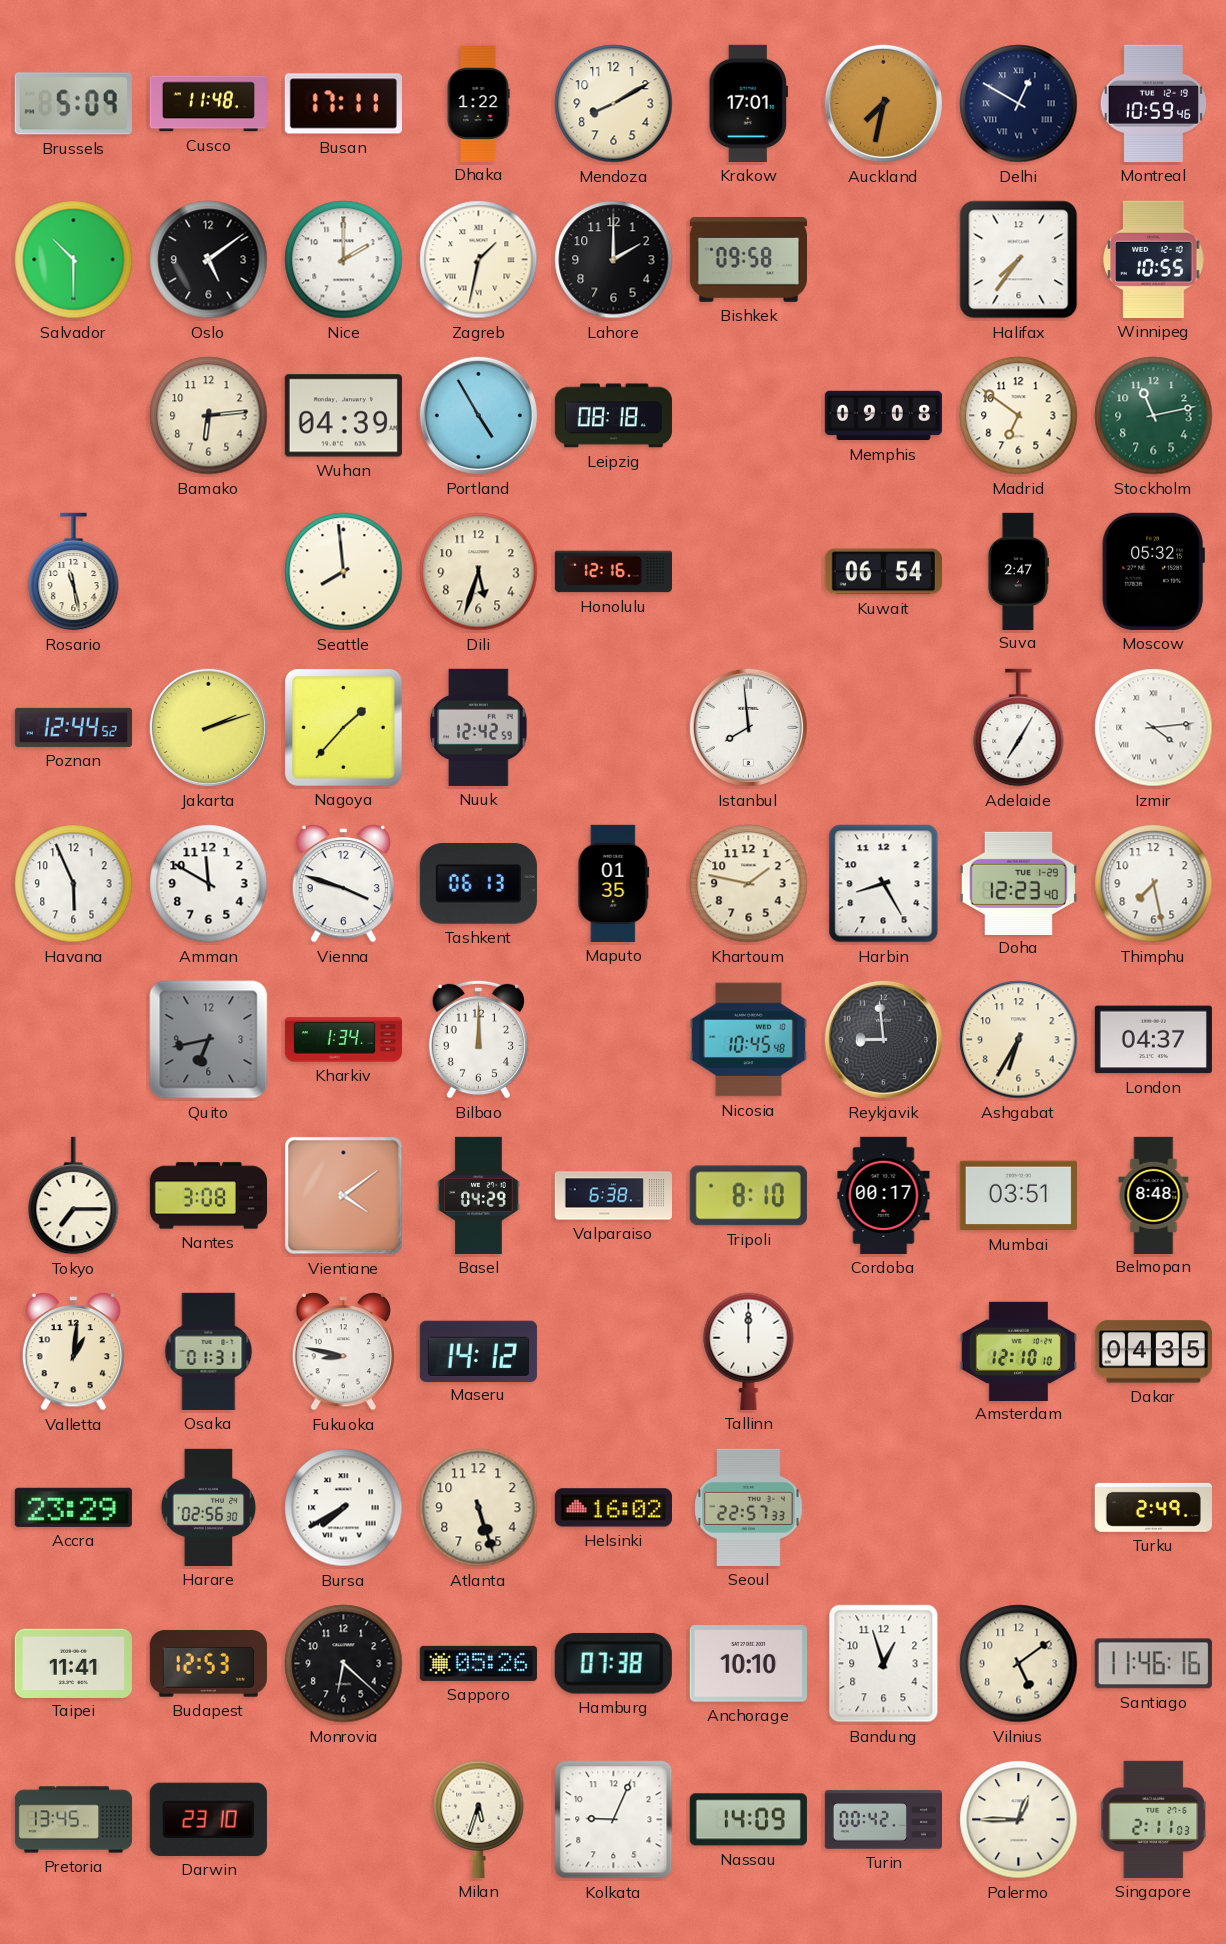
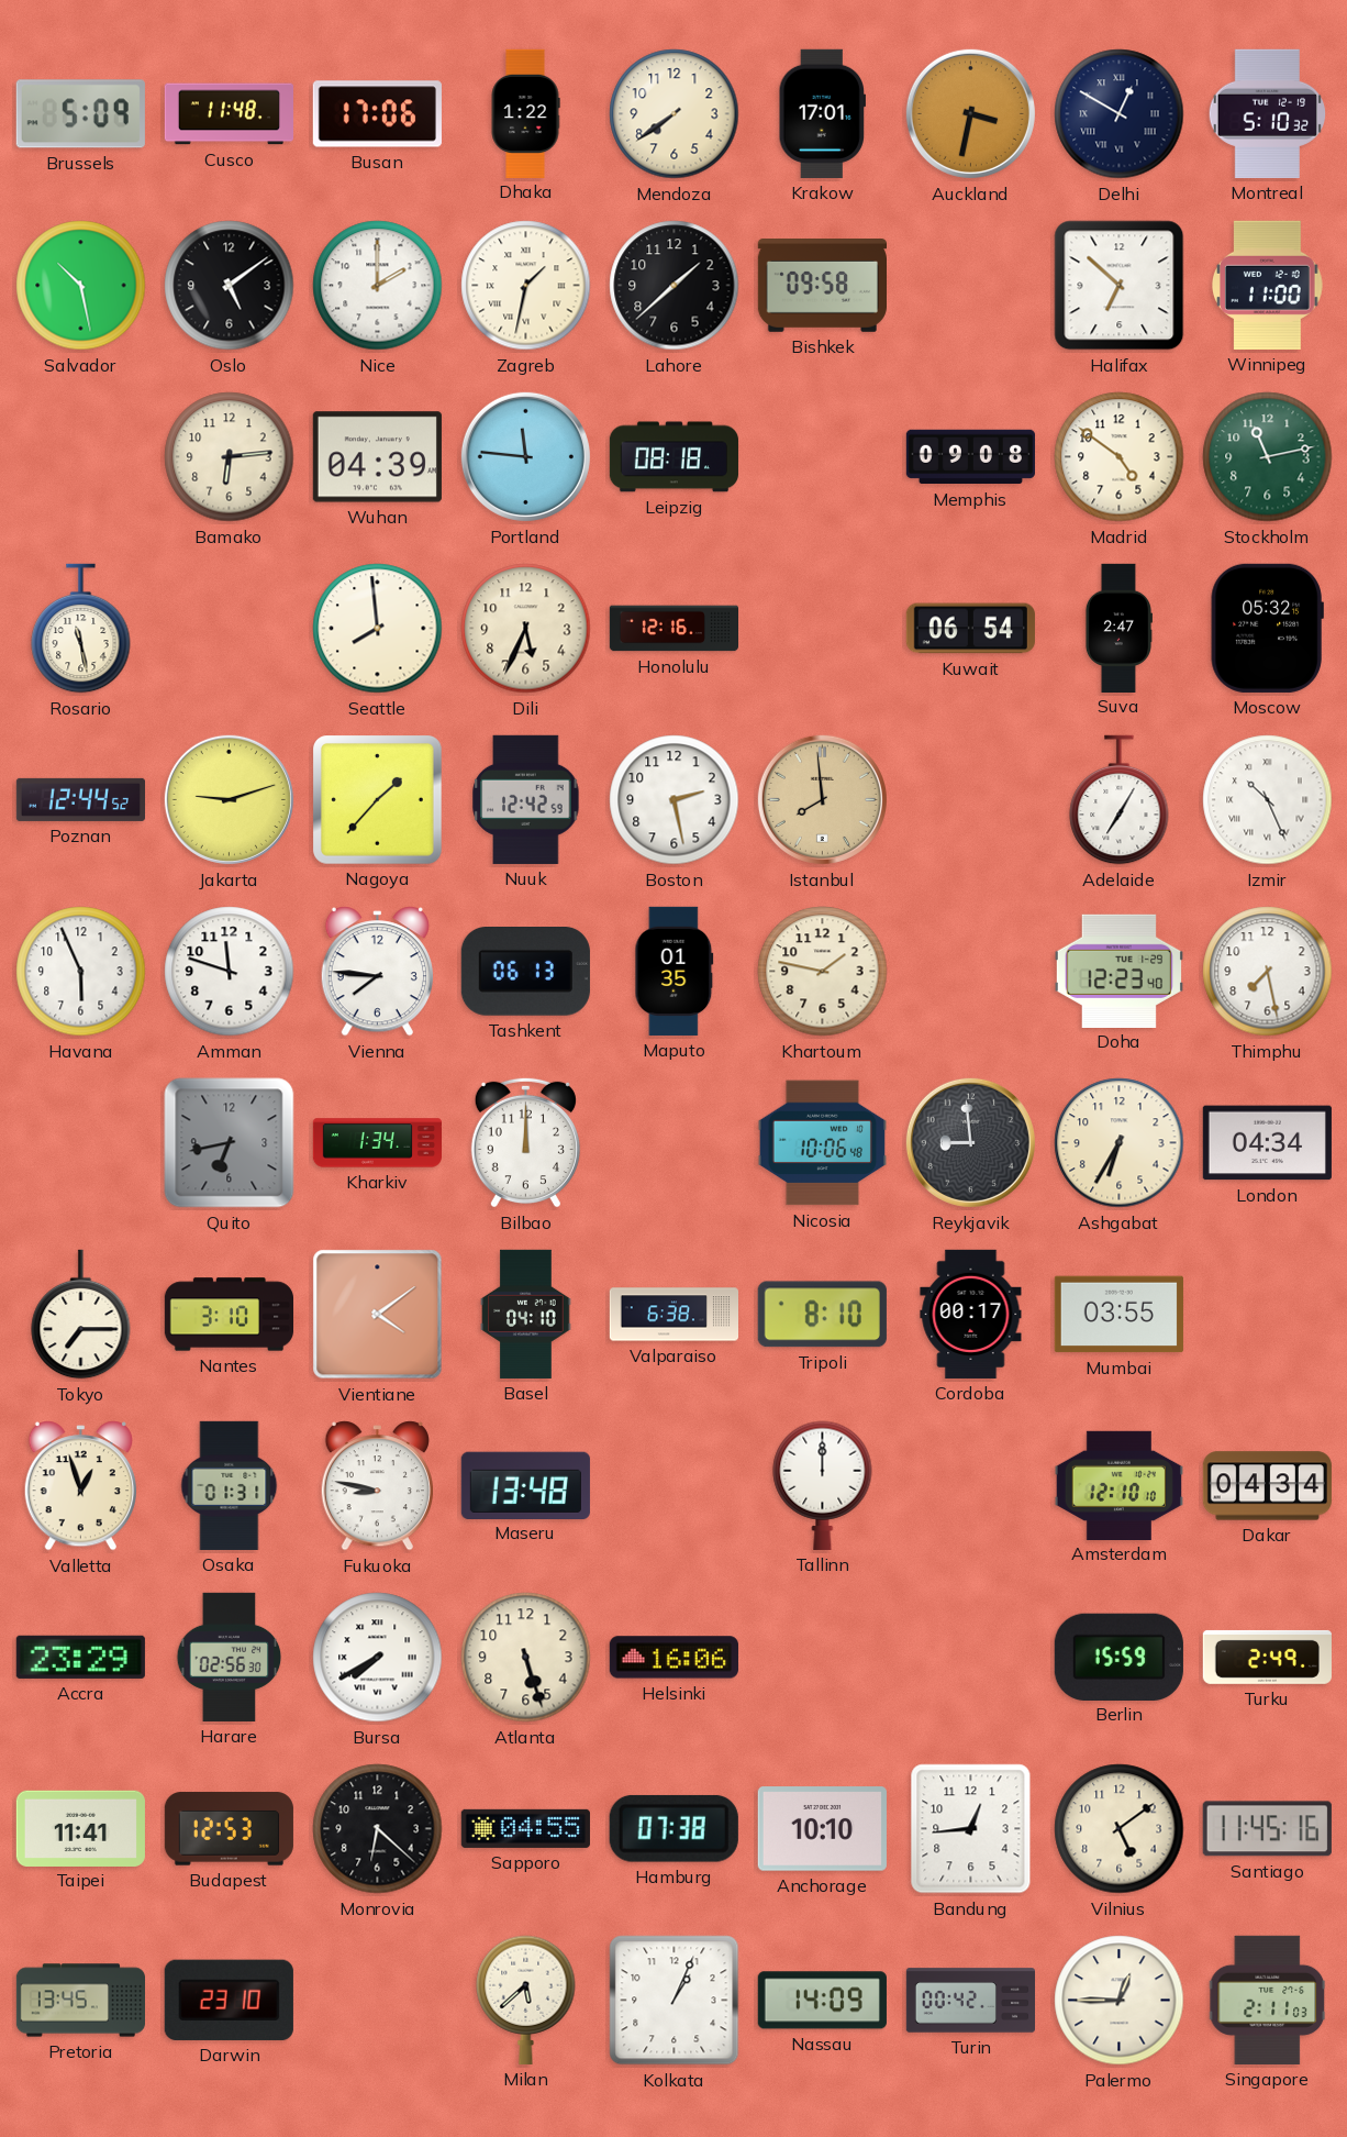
Busan: 17:11 -> 17:06
Mendoza: 8:10 -> 7:39
Auckland: 7:32 -> 3:32
Montreal: 10:59 -> 5:10
Salvador: 10:30 -> 10:28
Lahore: 2:00 -> 1:38
Halifax: 7:36 -> 6:52
Winnipeg: 10:55 -> 11:00
Portland: 4:55 -> 11:46
Madrid: 6:51 -> 4:51
Dili: 5:33 -> 5:34
Jakarta: 2:12 -> 9:12
Boston: none -> 2:28
Istanbul dial: white -> champagne
Izmir: 4:14 -> 10:26
Amman: 11:50 -> 11:48
Vienna: 3:48 -> 7:46
Harbin: 8:25 -> none
Nicosia: 10:45 -> 10:06
London: 04:37 -> 04:34
Nantes: 3:08 -> 3:10
Basel: 04:29 -> 04:10
Mumbai: 03:51 -> 03:55
Belmopan: 8:48 -> none
Valletta: 1:01 -> 12:57
Maseru: 14:12 -> 13:48
Dakar: 04:35 -> 04:34
Helsinki: 16:02 -> 16:06
Seoul: 22:57 -> none
Berlin: none -> 15:59
Sapporo: 05:26 -> 04:55
Bandung: 12:57 -> 12:44
Santiago: 11:46 -> 11:45
Milan: 5:33 -> 5:38
Kolkata: 9:04 -> 1:04
